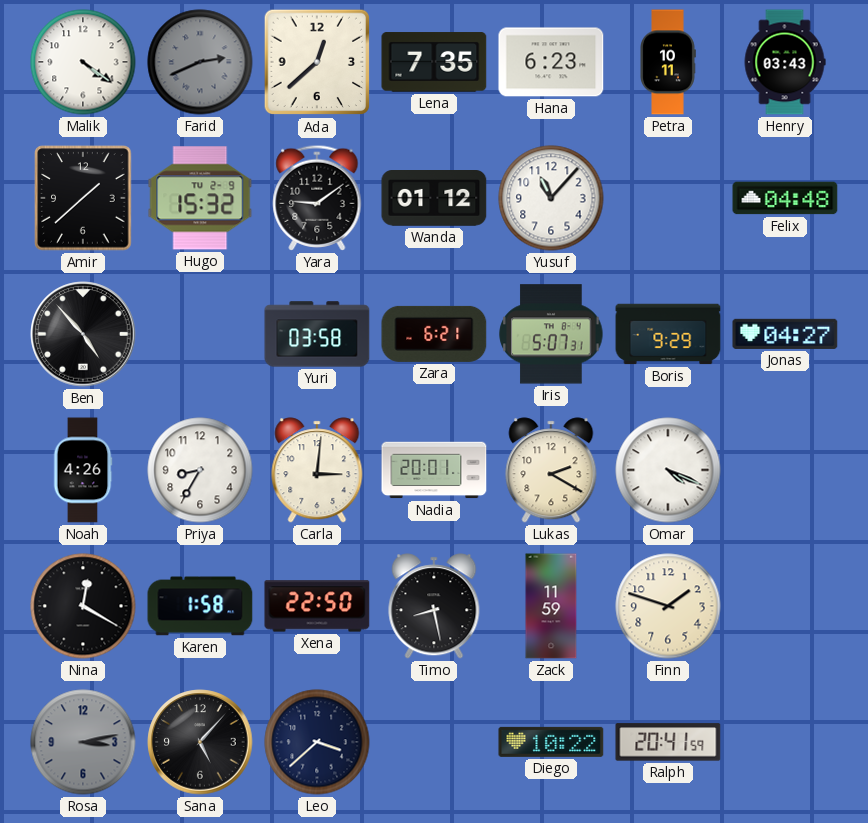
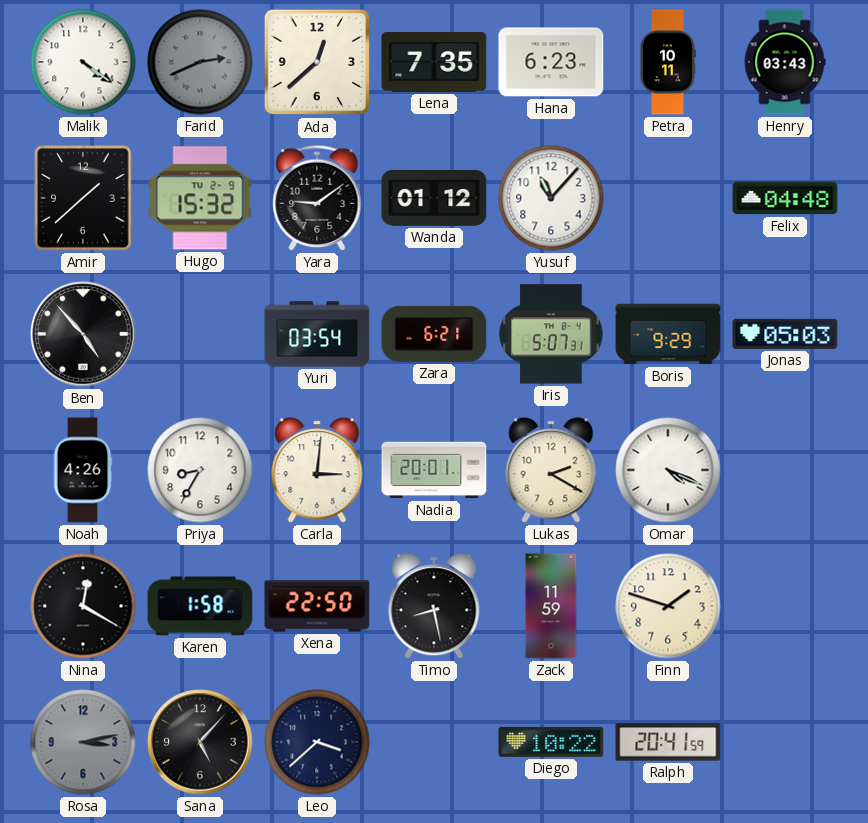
Yuri: 03:58 -> 03:54
Jonas: 04:27 -> 05:03
